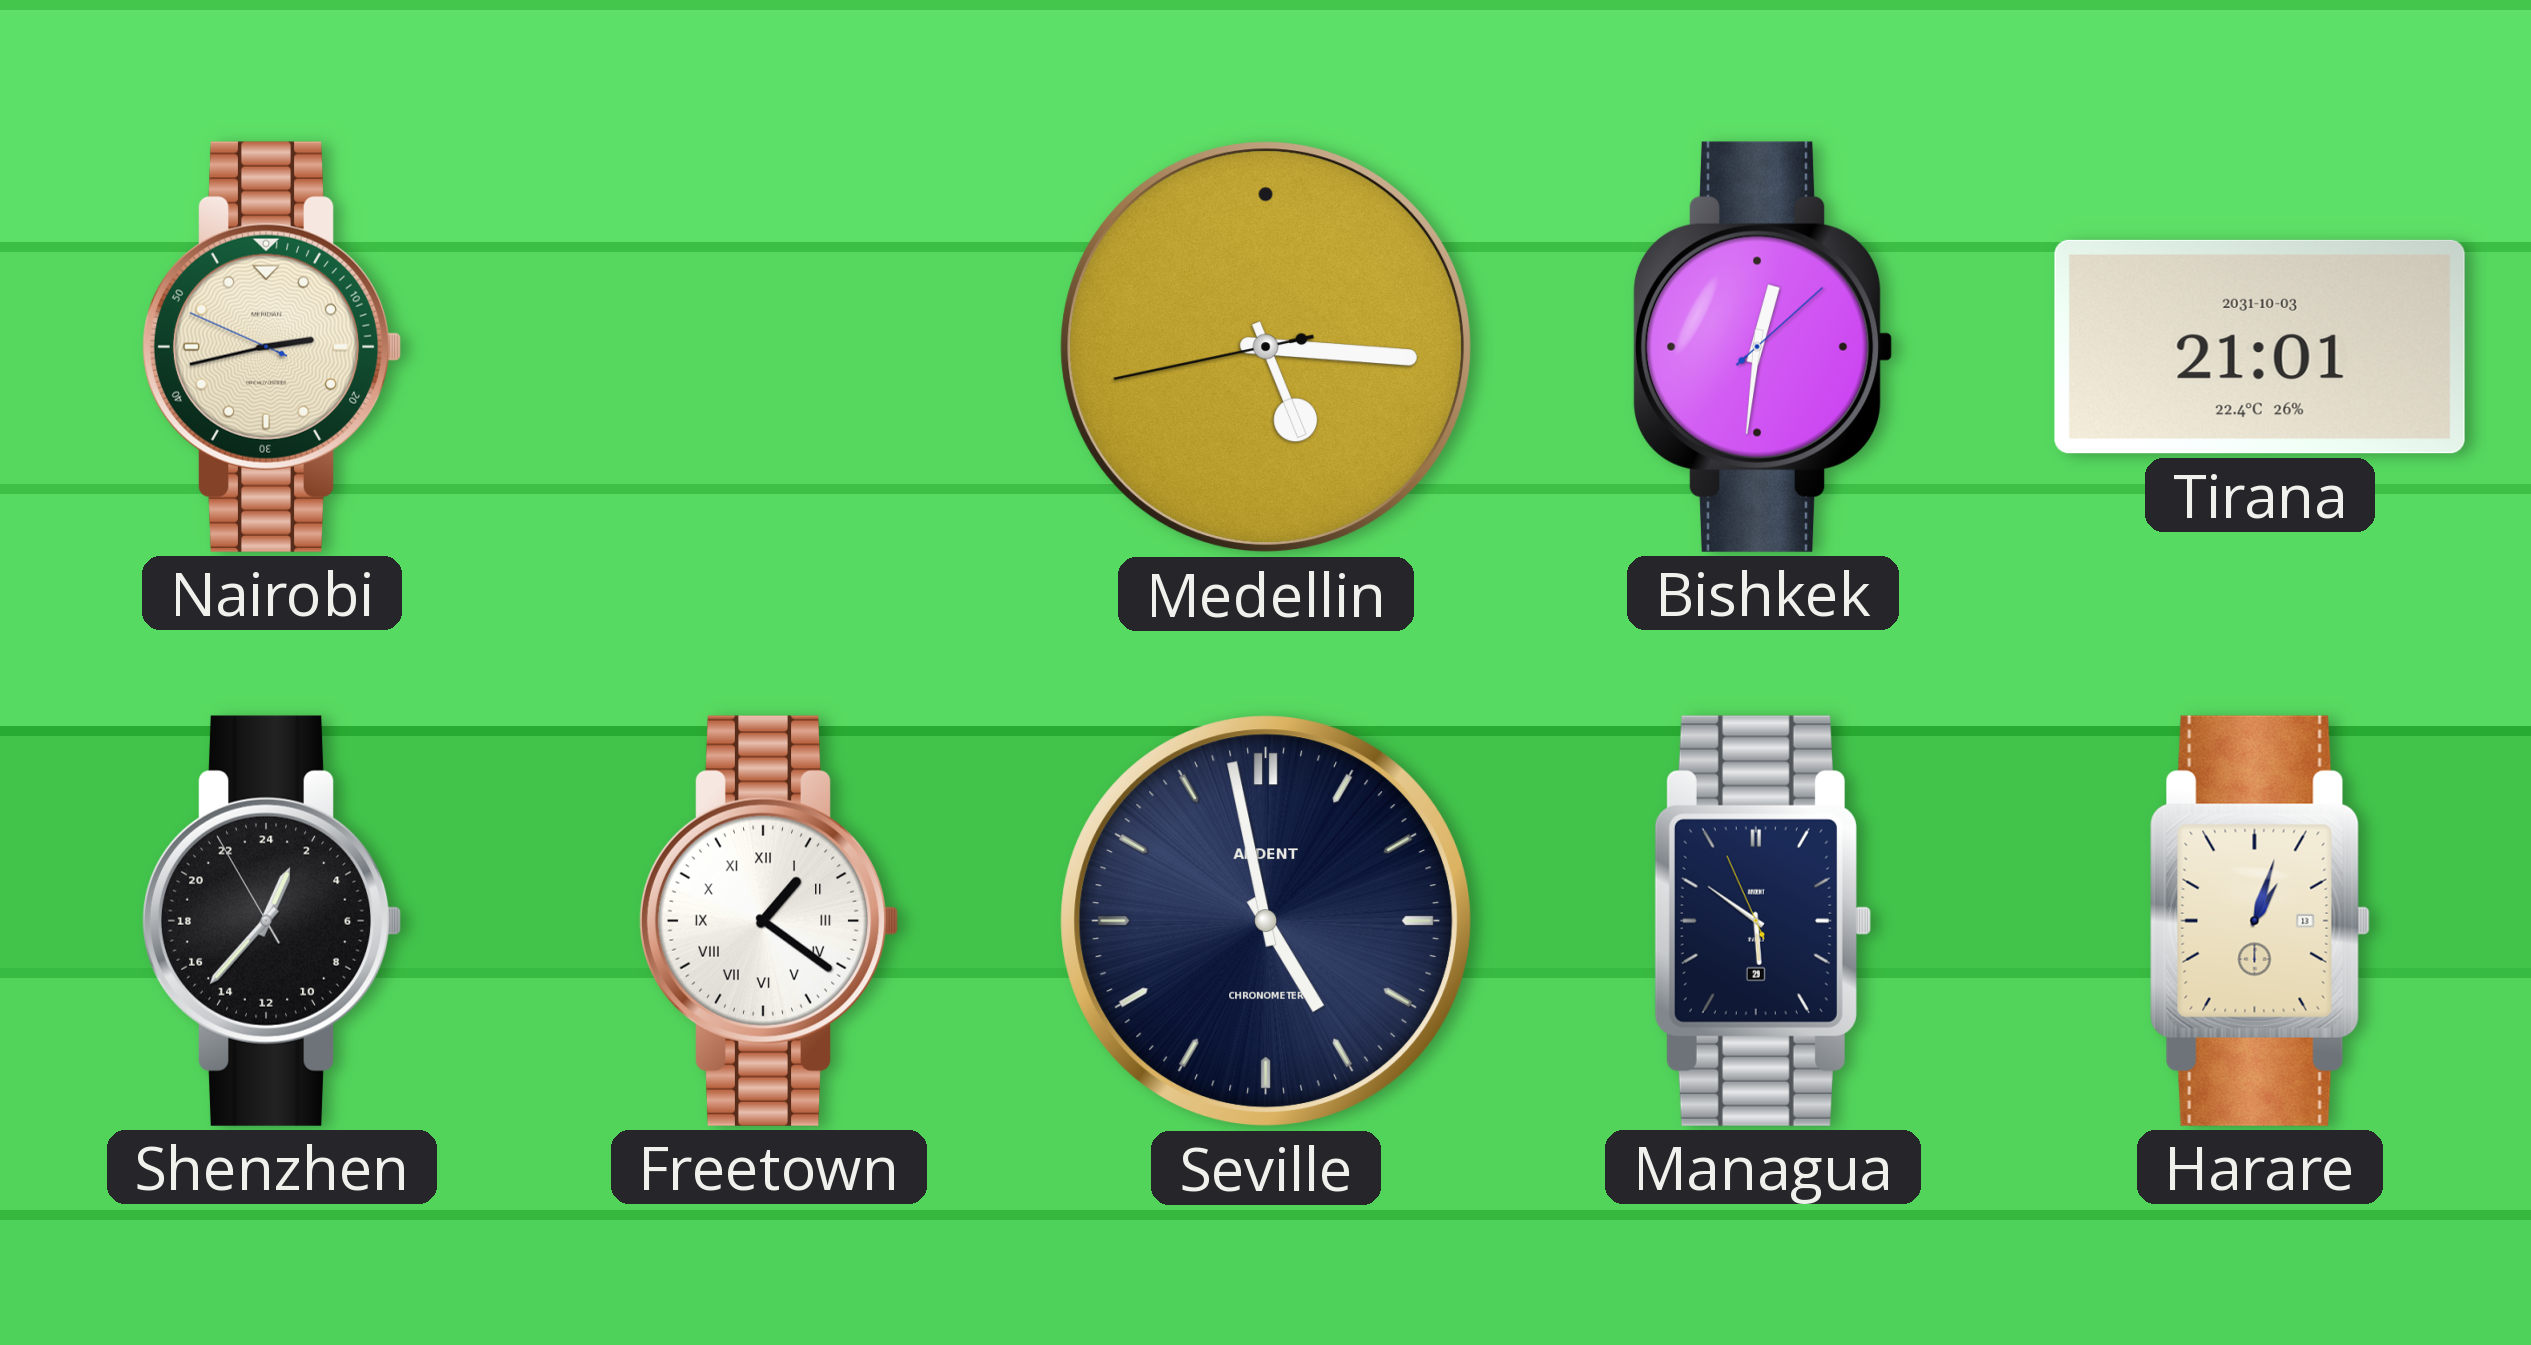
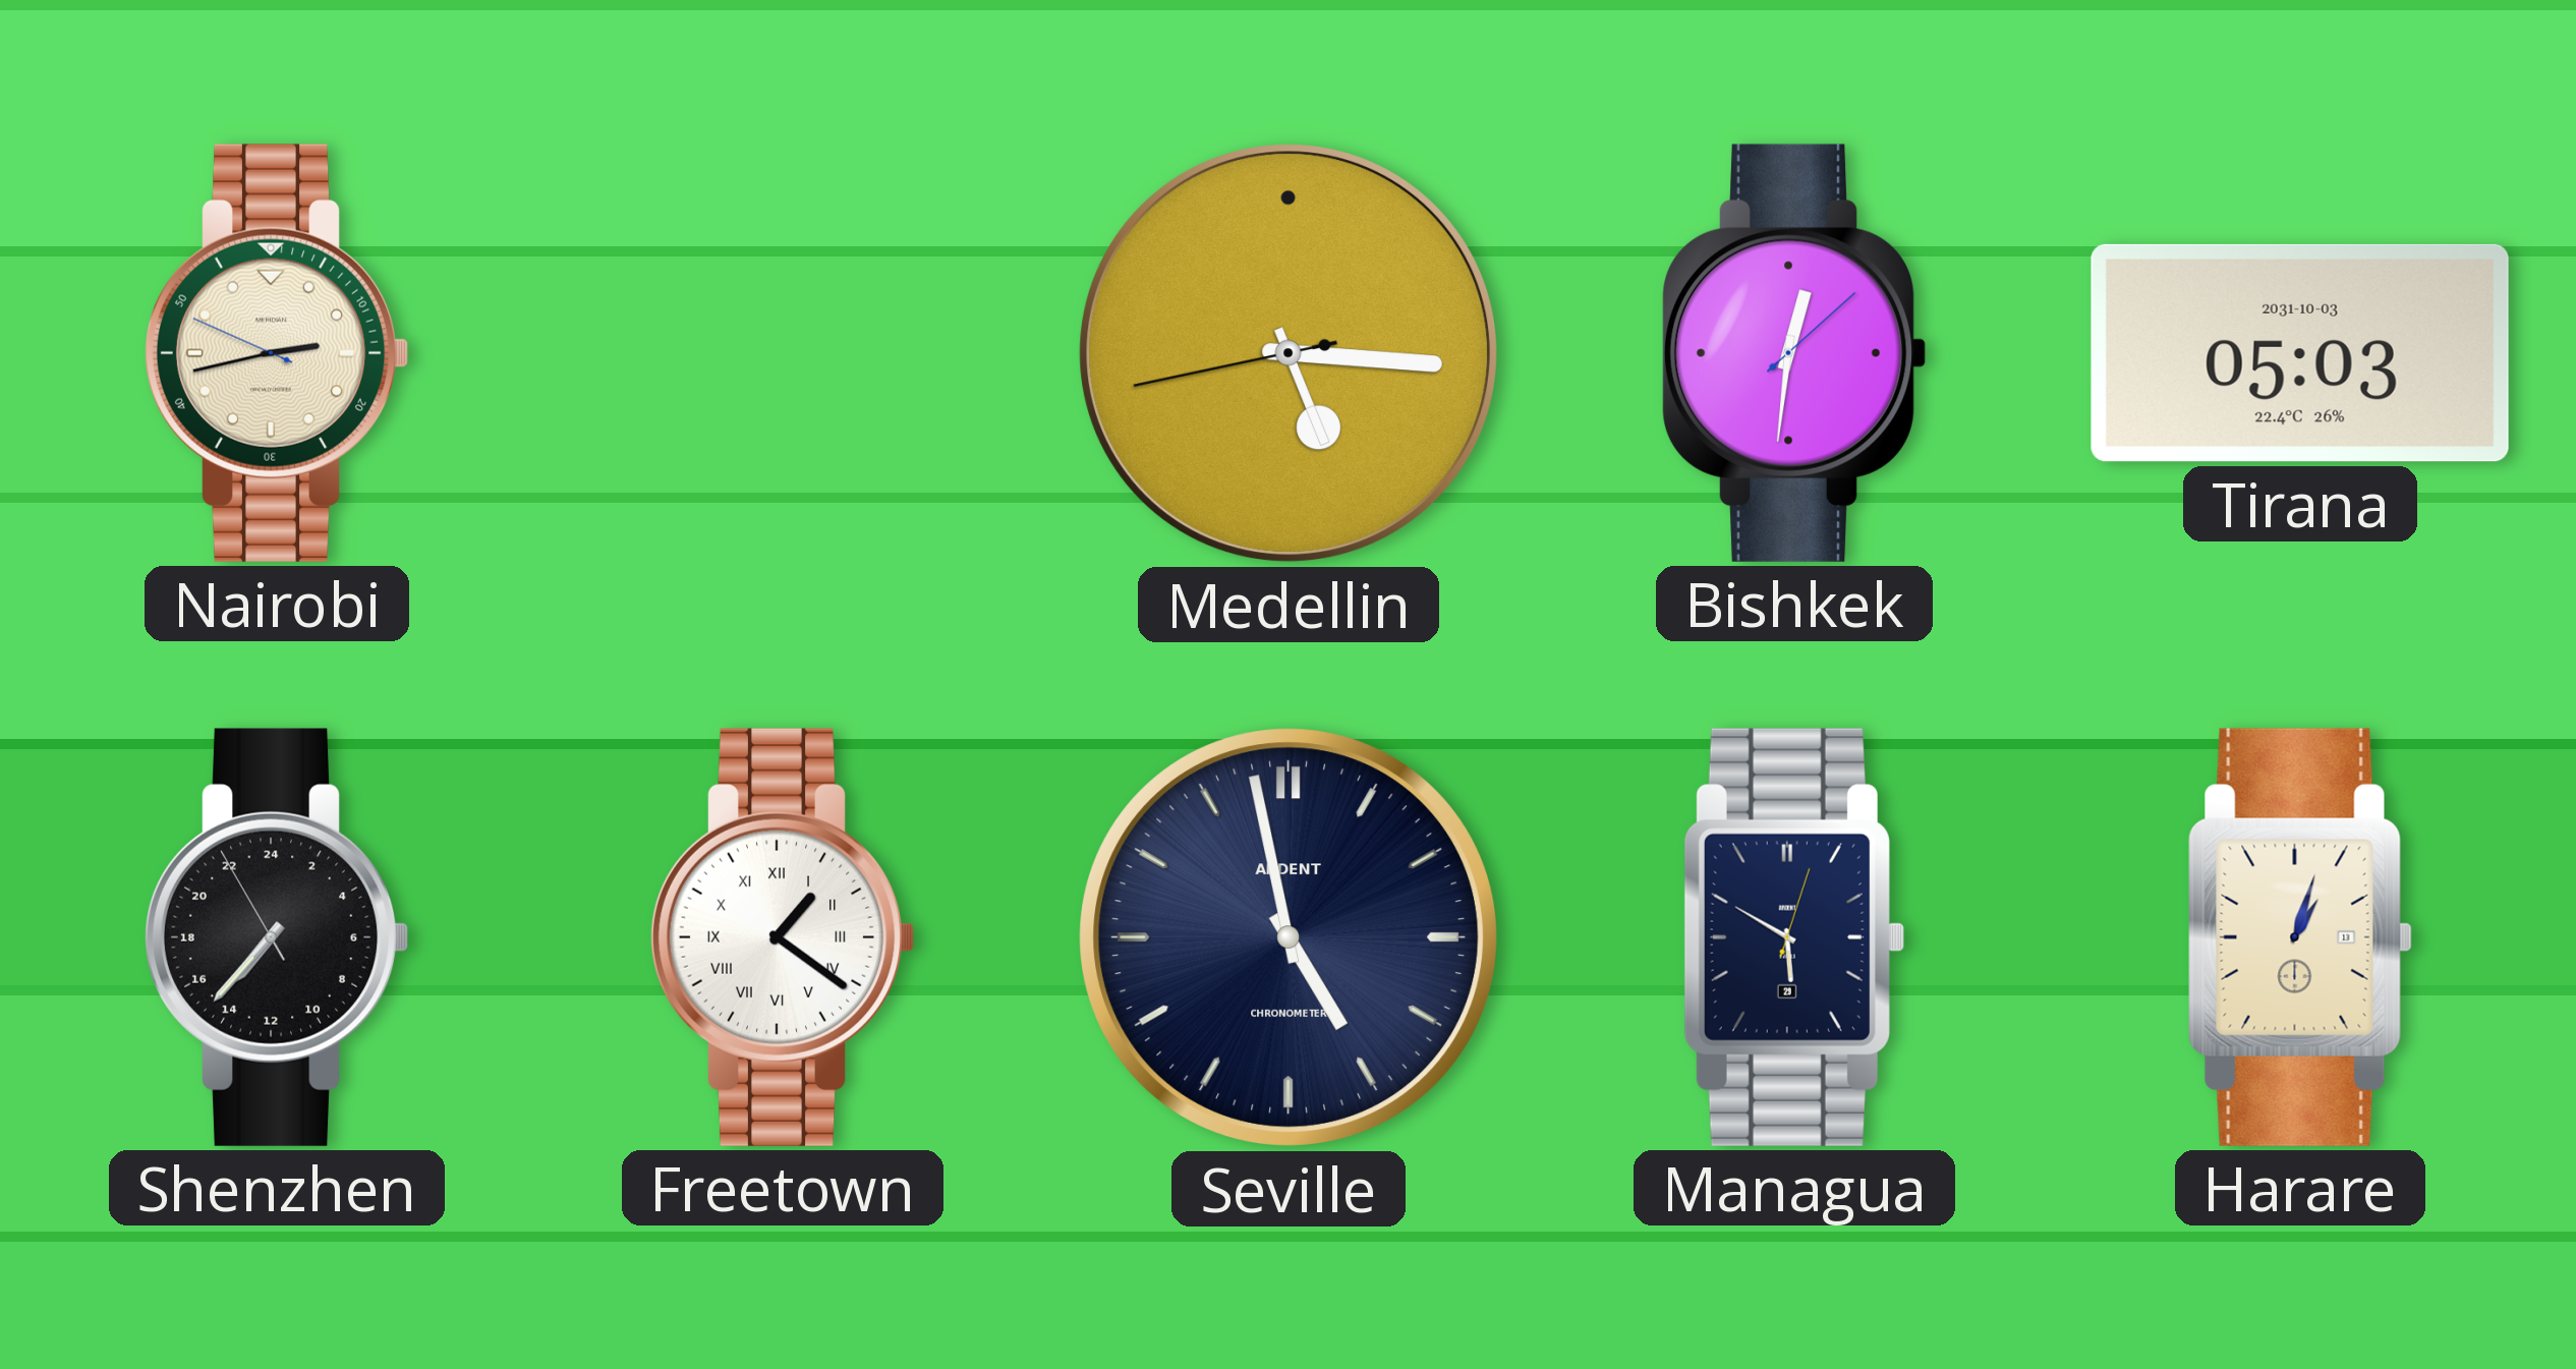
Tirana: 21:01 -> 05:03
Shenzhen: 1:36 -> 14:36
Managua: 5:50:56 -> 5:50:03
